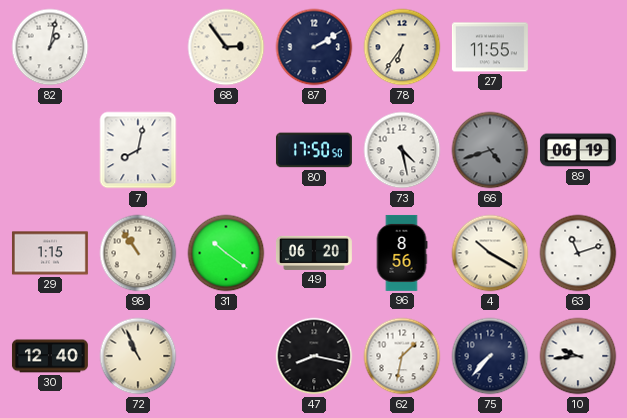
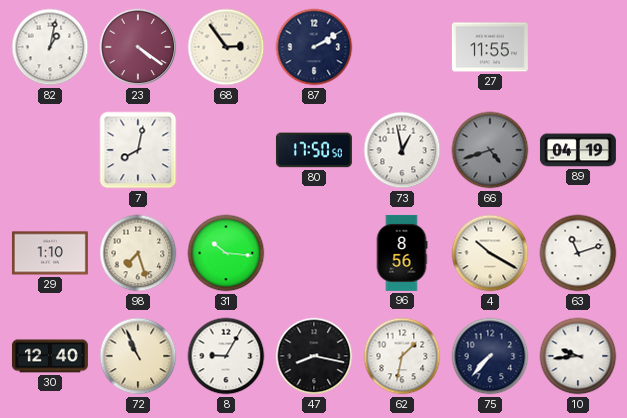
23: none -> 4:21
78: 6:36 -> none
73: 4:28 -> 12:58
89: 06:19 -> 04:19
29: 1:15 -> 1:10
98: 10:54 -> 7:27
31: 10:21 -> 10:16
49: 06:20 -> none
8: none -> 9:05
